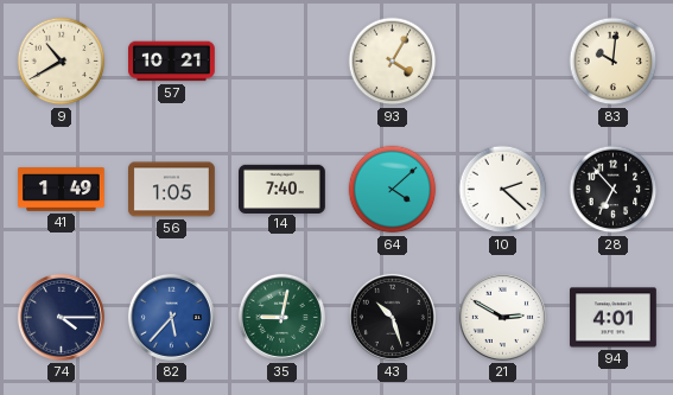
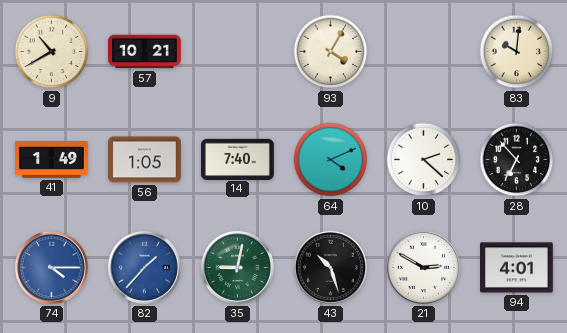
64: 4:08 -> 4:11
74 dial: navy -> blue
82: 5:37 -> 1:37
